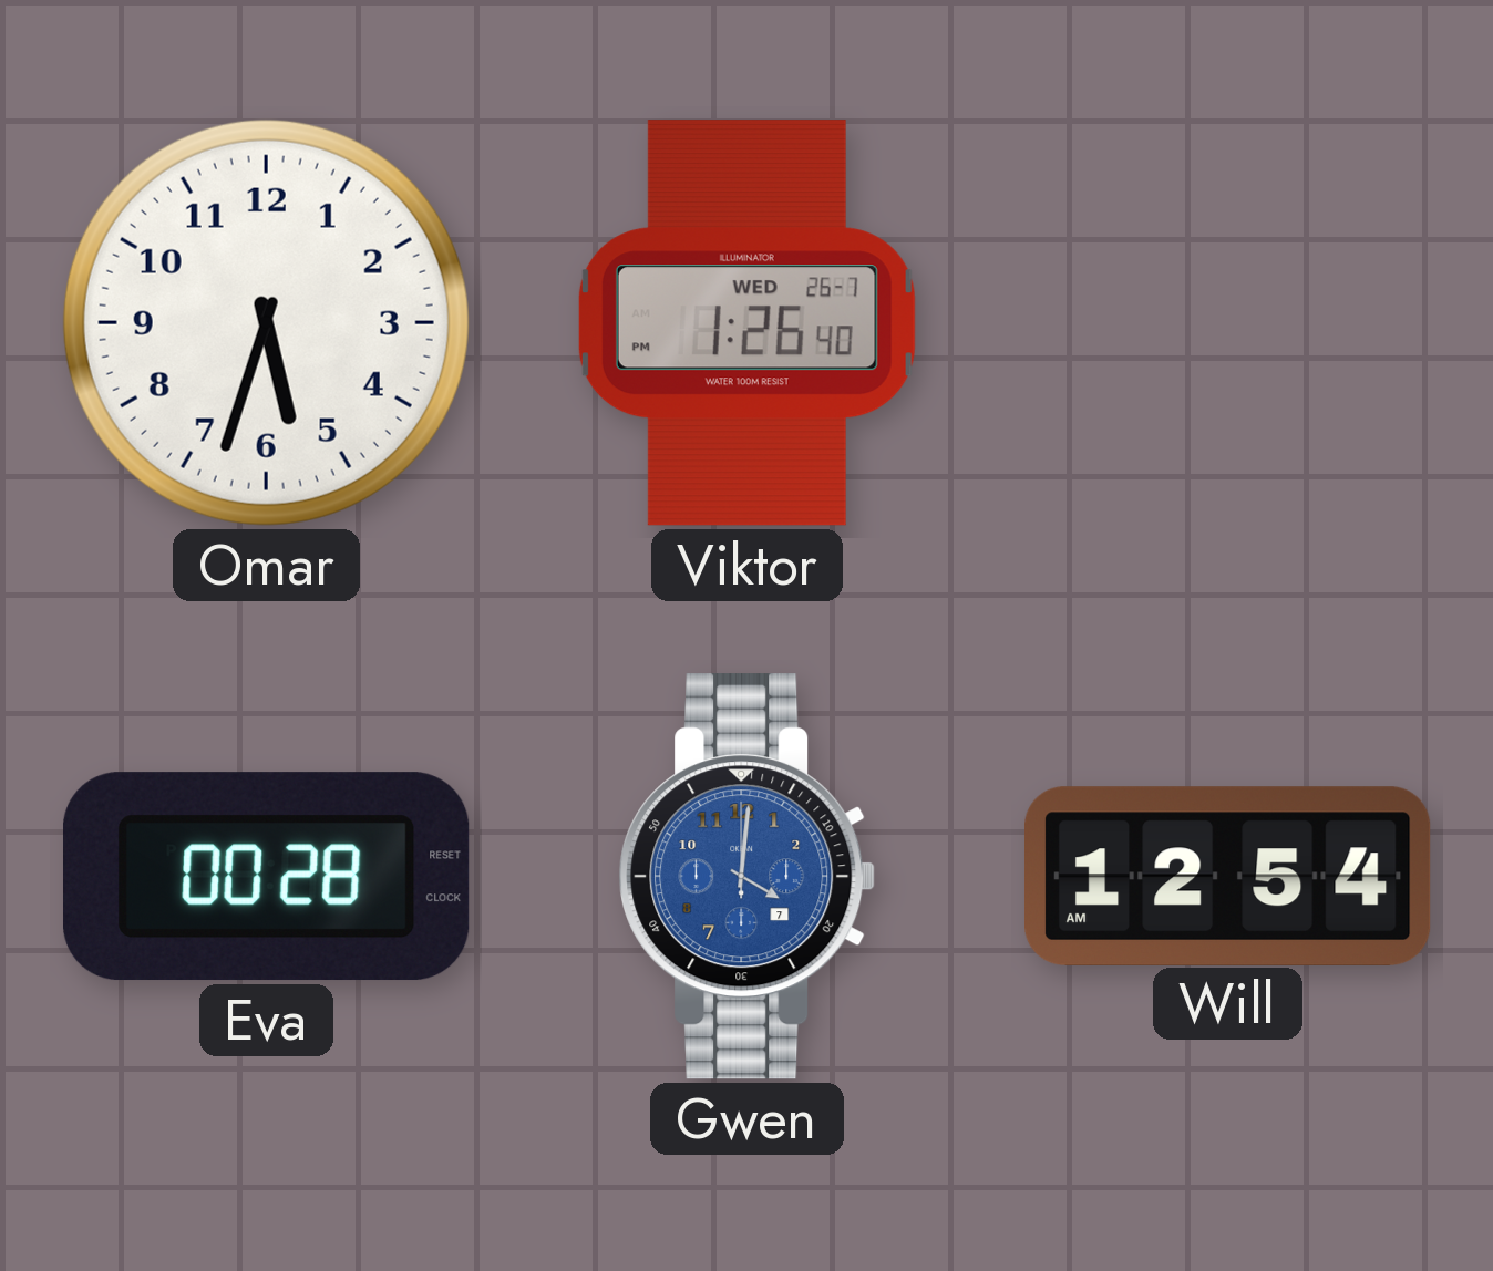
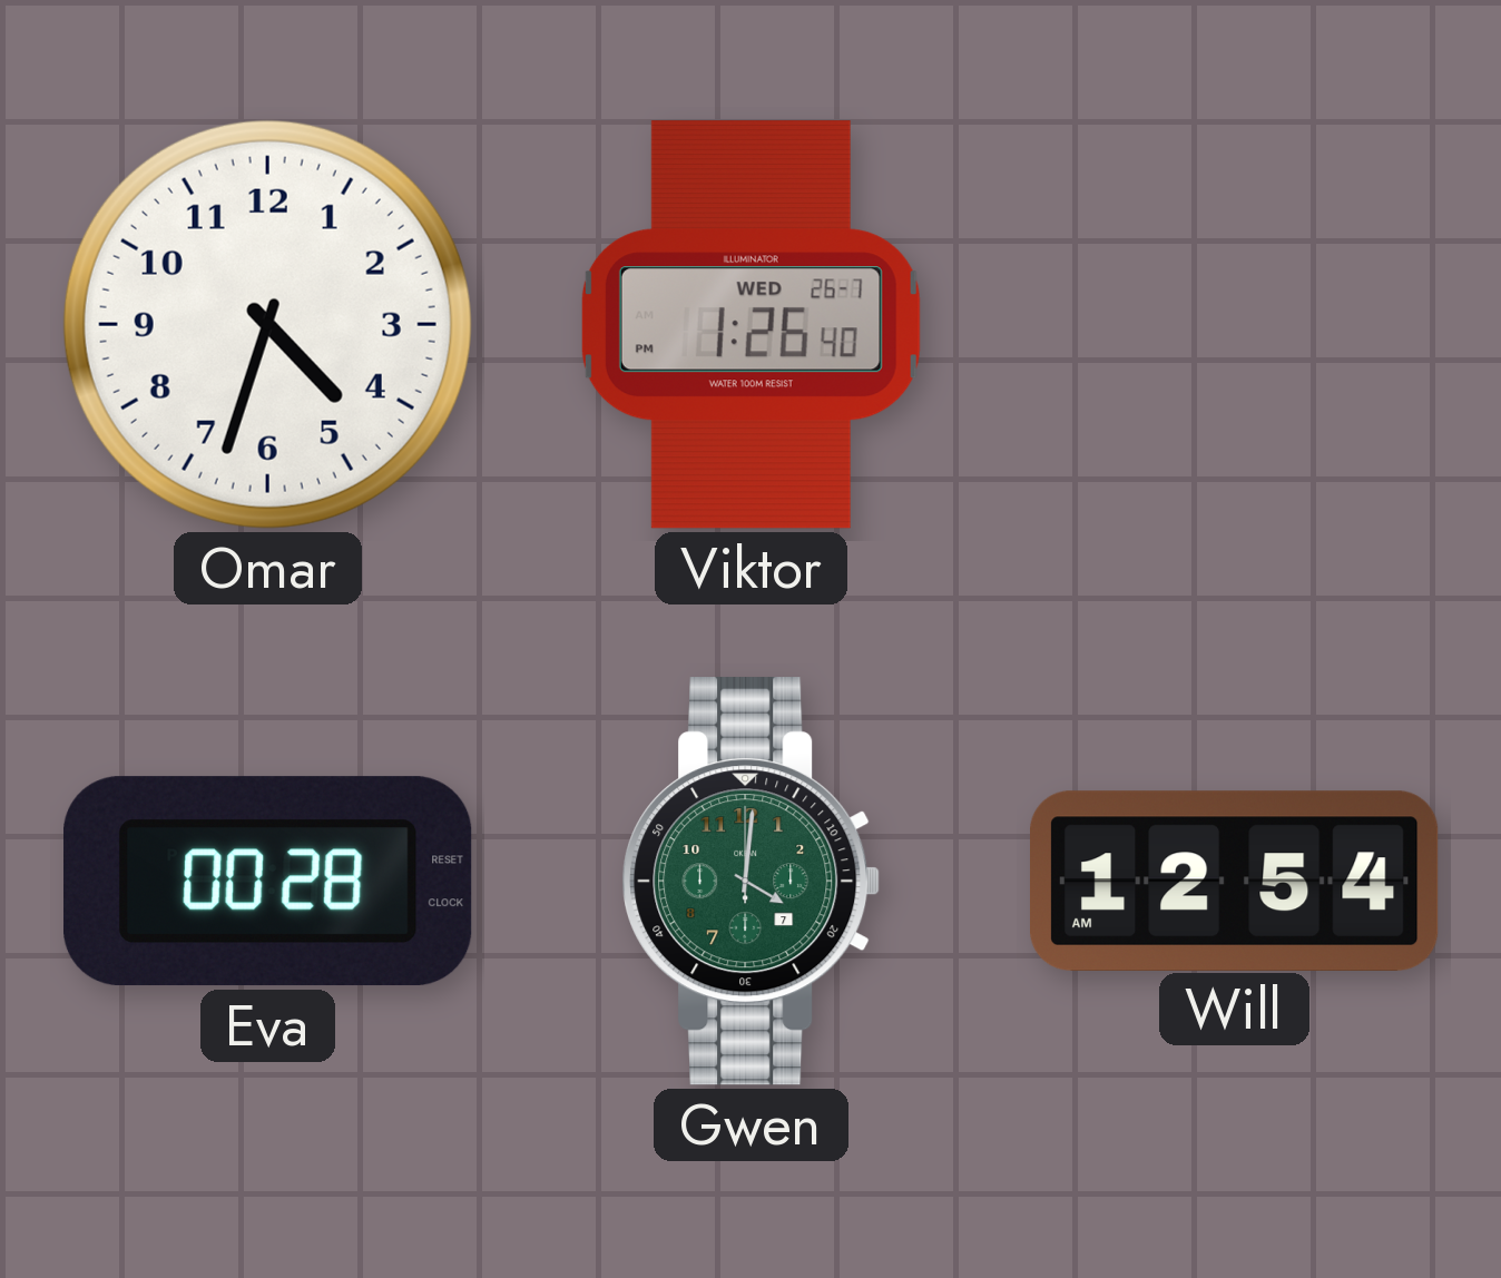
Omar: 5:33 -> 4:33
Gwen dial: blue -> green
